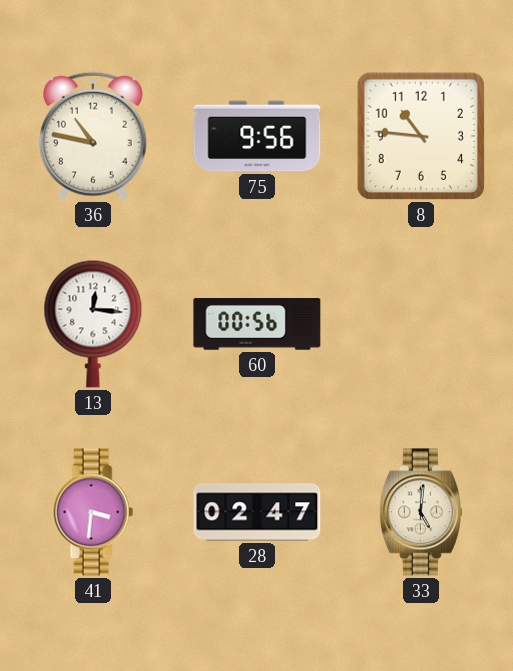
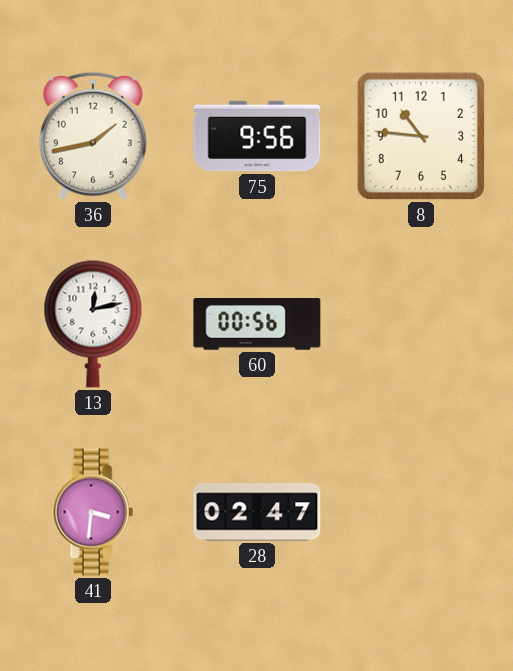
36: 10:47 -> 1:43
13: 12:16 -> 12:13
33: 5:01 -> none
